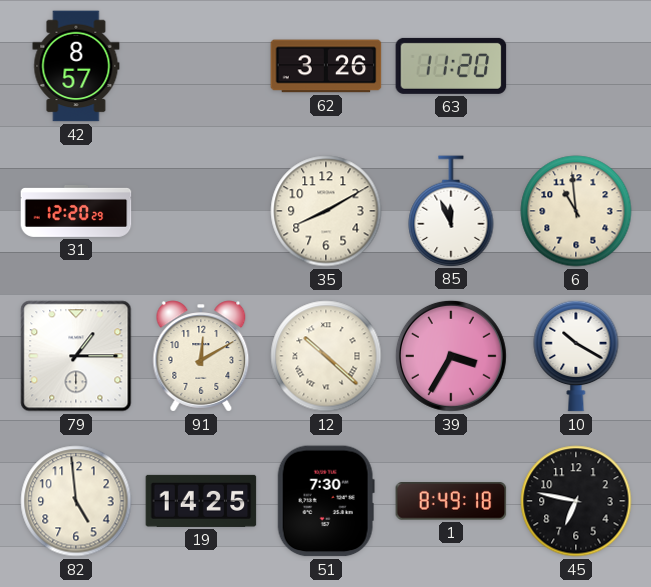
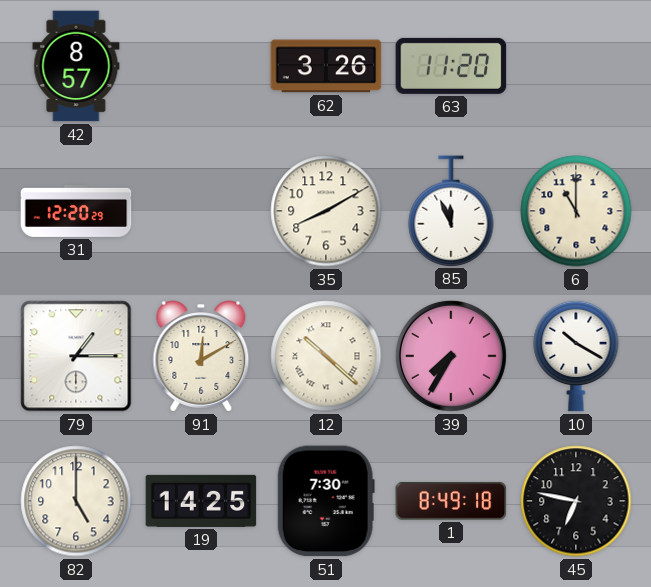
6: 10:59 -> 11:00
39: 3:35 -> 7:35
82: 4:59 -> 5:00
